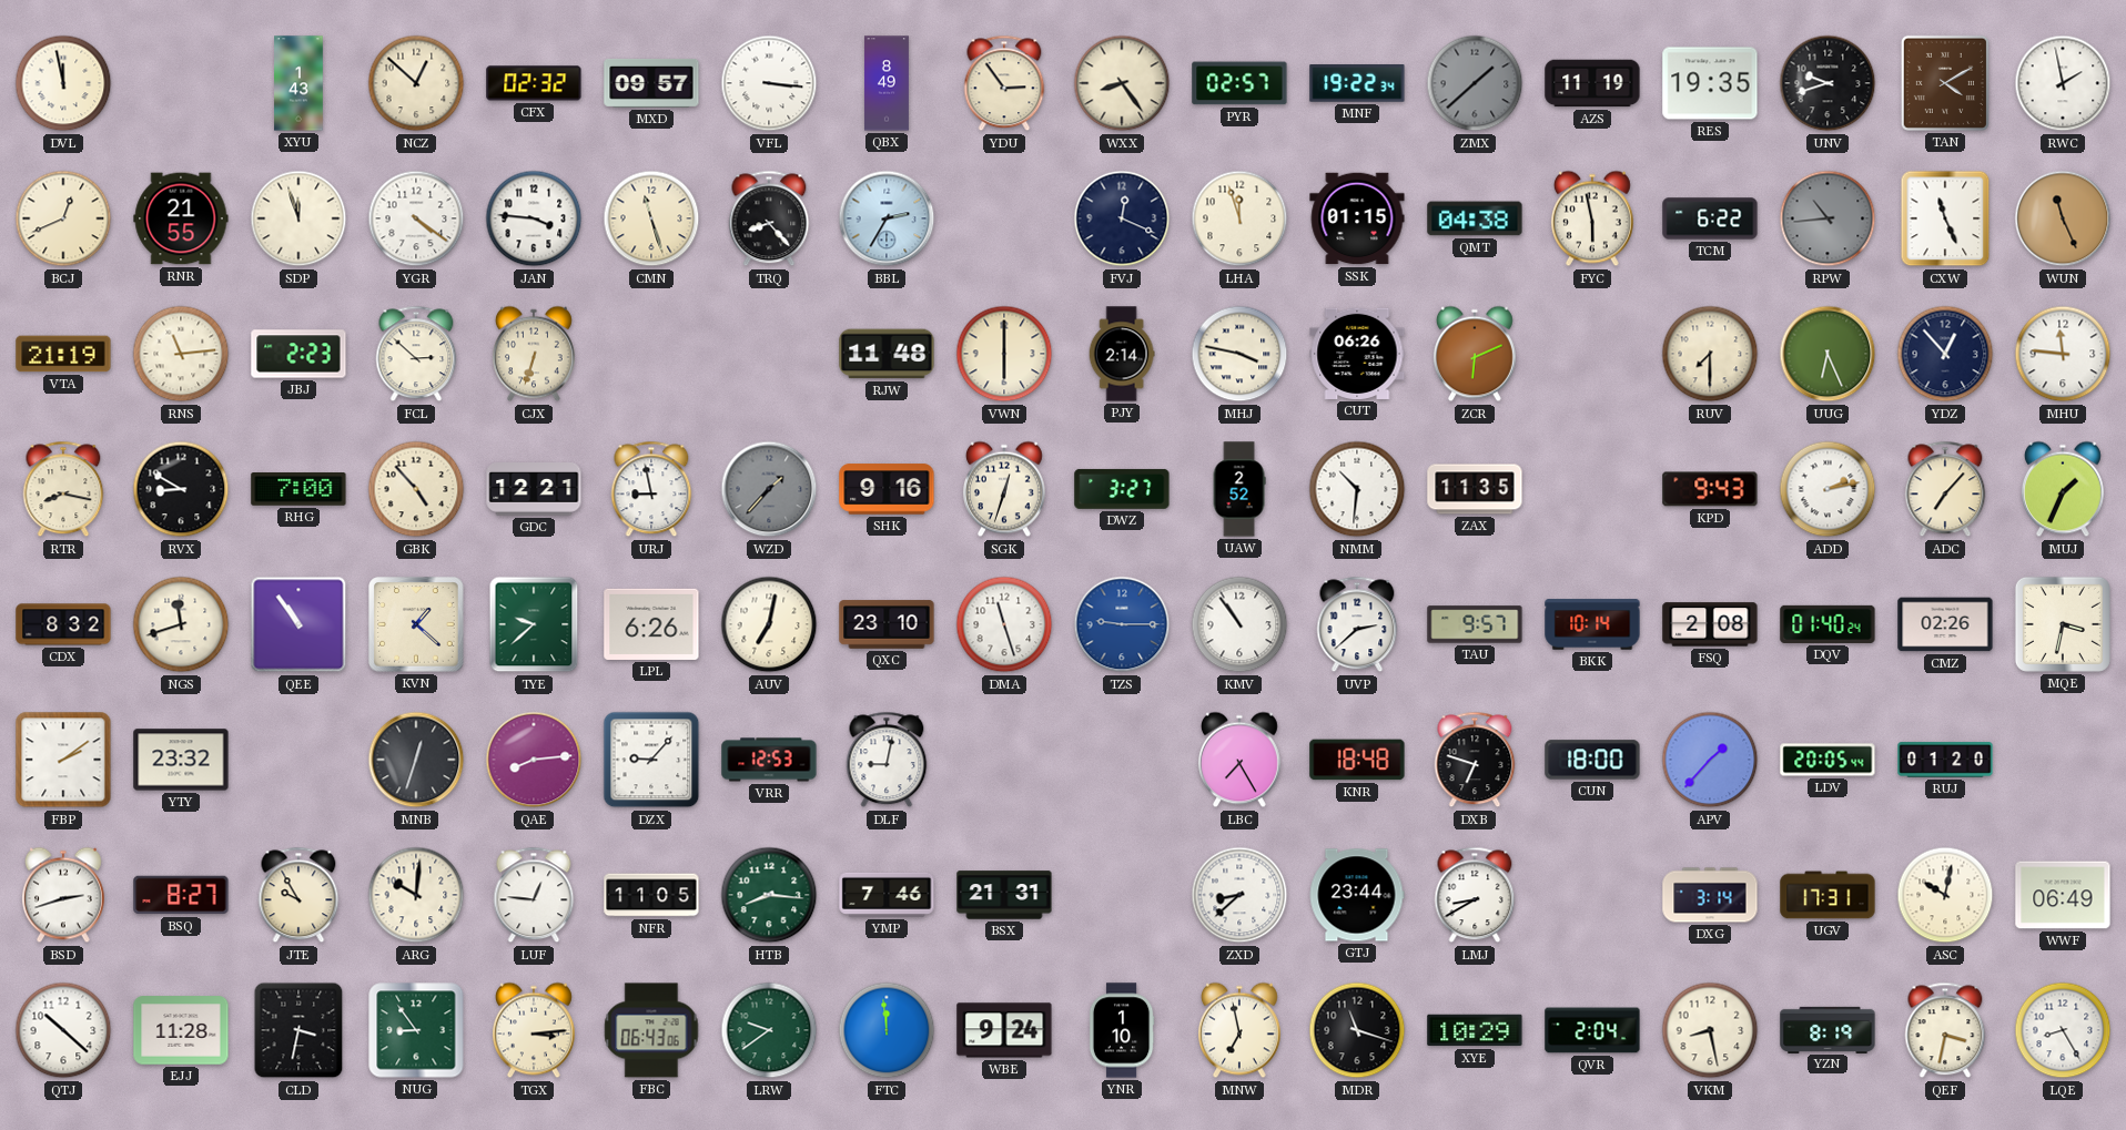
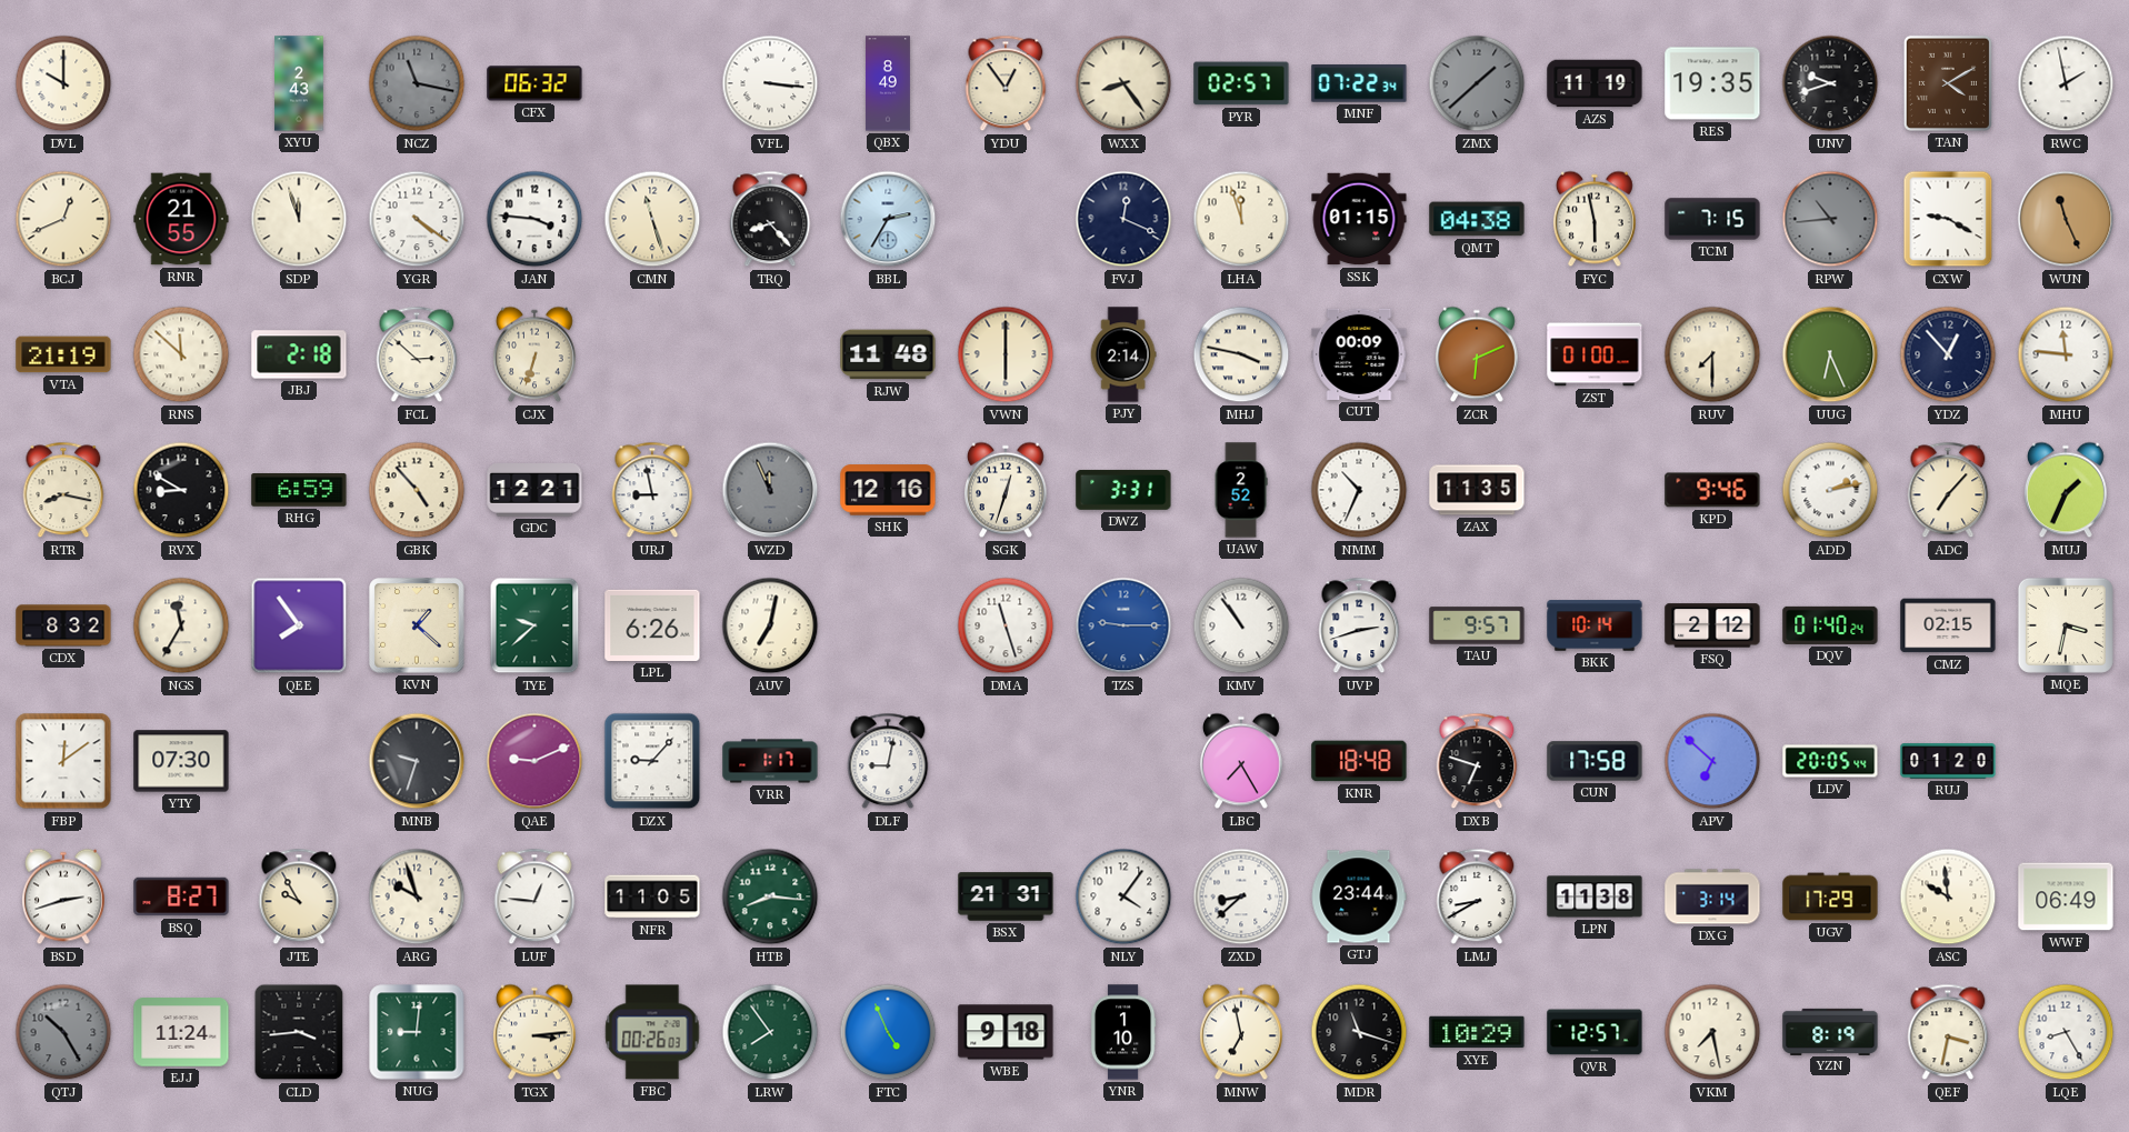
DVL: 11:58 -> 10:00
XYU: 1:43 -> 2:43
NCZ: 12:52 -> 11:17
NCZ dial: cream -> grey
CFX: 02:32 -> 06:32
MXD: 09:57 -> none
YDU: 2:54 -> 12:54
MNF: 19:22 -> 07:22
TCM: 6:22 -> 7:15
CXW: 11:26 -> 9:20
RNS: 11:14 -> 11:52
JBJ: 2:23 -> 2:18
CUT: 06:26 -> 00:09
ZST: none -> 01:00
RHG: 7:00 -> 6:59
WZD: 1:37 -> 11:56
SHK: 9:16 -> 12:16
DWZ: 3:27 -> 3:31
NMM: 10:31 -> 10:34
KPD: 9:43 -> 9:46
NGS: 11:42 -> 11:35
QEE: 10:54 -> 7:54
QXC: 23:10 -> none
UVP: 2:38 -> 2:42
FSQ: 2:08 -> 2:12
CMZ: 02:26 -> 02:15
FBP: 2:09 -> 12:09
YTY: 23:32 -> 07:30
MNB: 12:33 -> 9:33
QAE: 8:14 -> 9:11
VRR: 12:53 -> 1:17
CUN: 18:00 -> 17:58
APV: 1:37 -> 6:52
ARG: 10:01 -> 9:57
YMP: 7:46 -> none
NLY: none -> 4:06
LPN: none -> 11:38
UGV: 17:31 -> 17:29
ASC: 10:02 -> 9:59
QTJ: 10:22 -> 10:25
QTJ dial: white -> grey
EJJ: 11:28 -> 11:24
CLD: 3:32 -> 3:44
NUG: 8:54 -> 9:01
FBC: 06:43 -> 00:26
LRW: 9:39 -> 7:54
FTC: 11:59 -> 4:56
WBE: 9:24 -> 9:18
QVR: 2:04 -> 12:57
VKM: 8:28 -> 7:28
